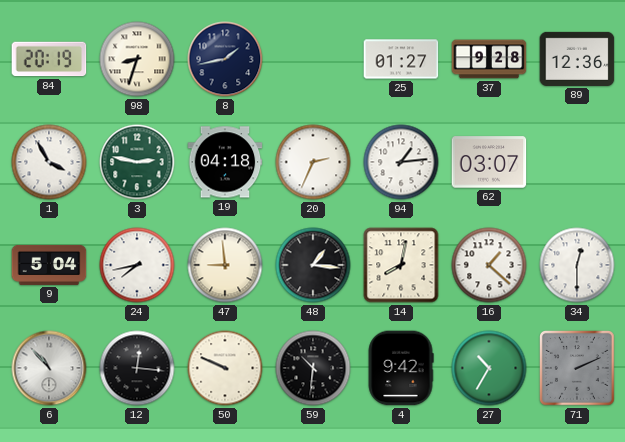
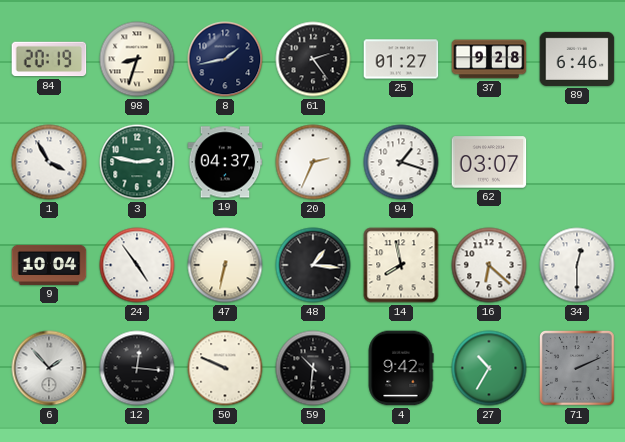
61: none -> 2:24
89: 12:36 -> 6:46
19: 04:18 -> 04:37
94: 1:14 -> 1:18
9: 5:04 -> 10:04
24: 7:43 -> 4:54
47: 8:59 -> 6:32
14: 8:02 -> 7:58
16: 1:22 -> 6:22
6: 10:53 -> 1:53
